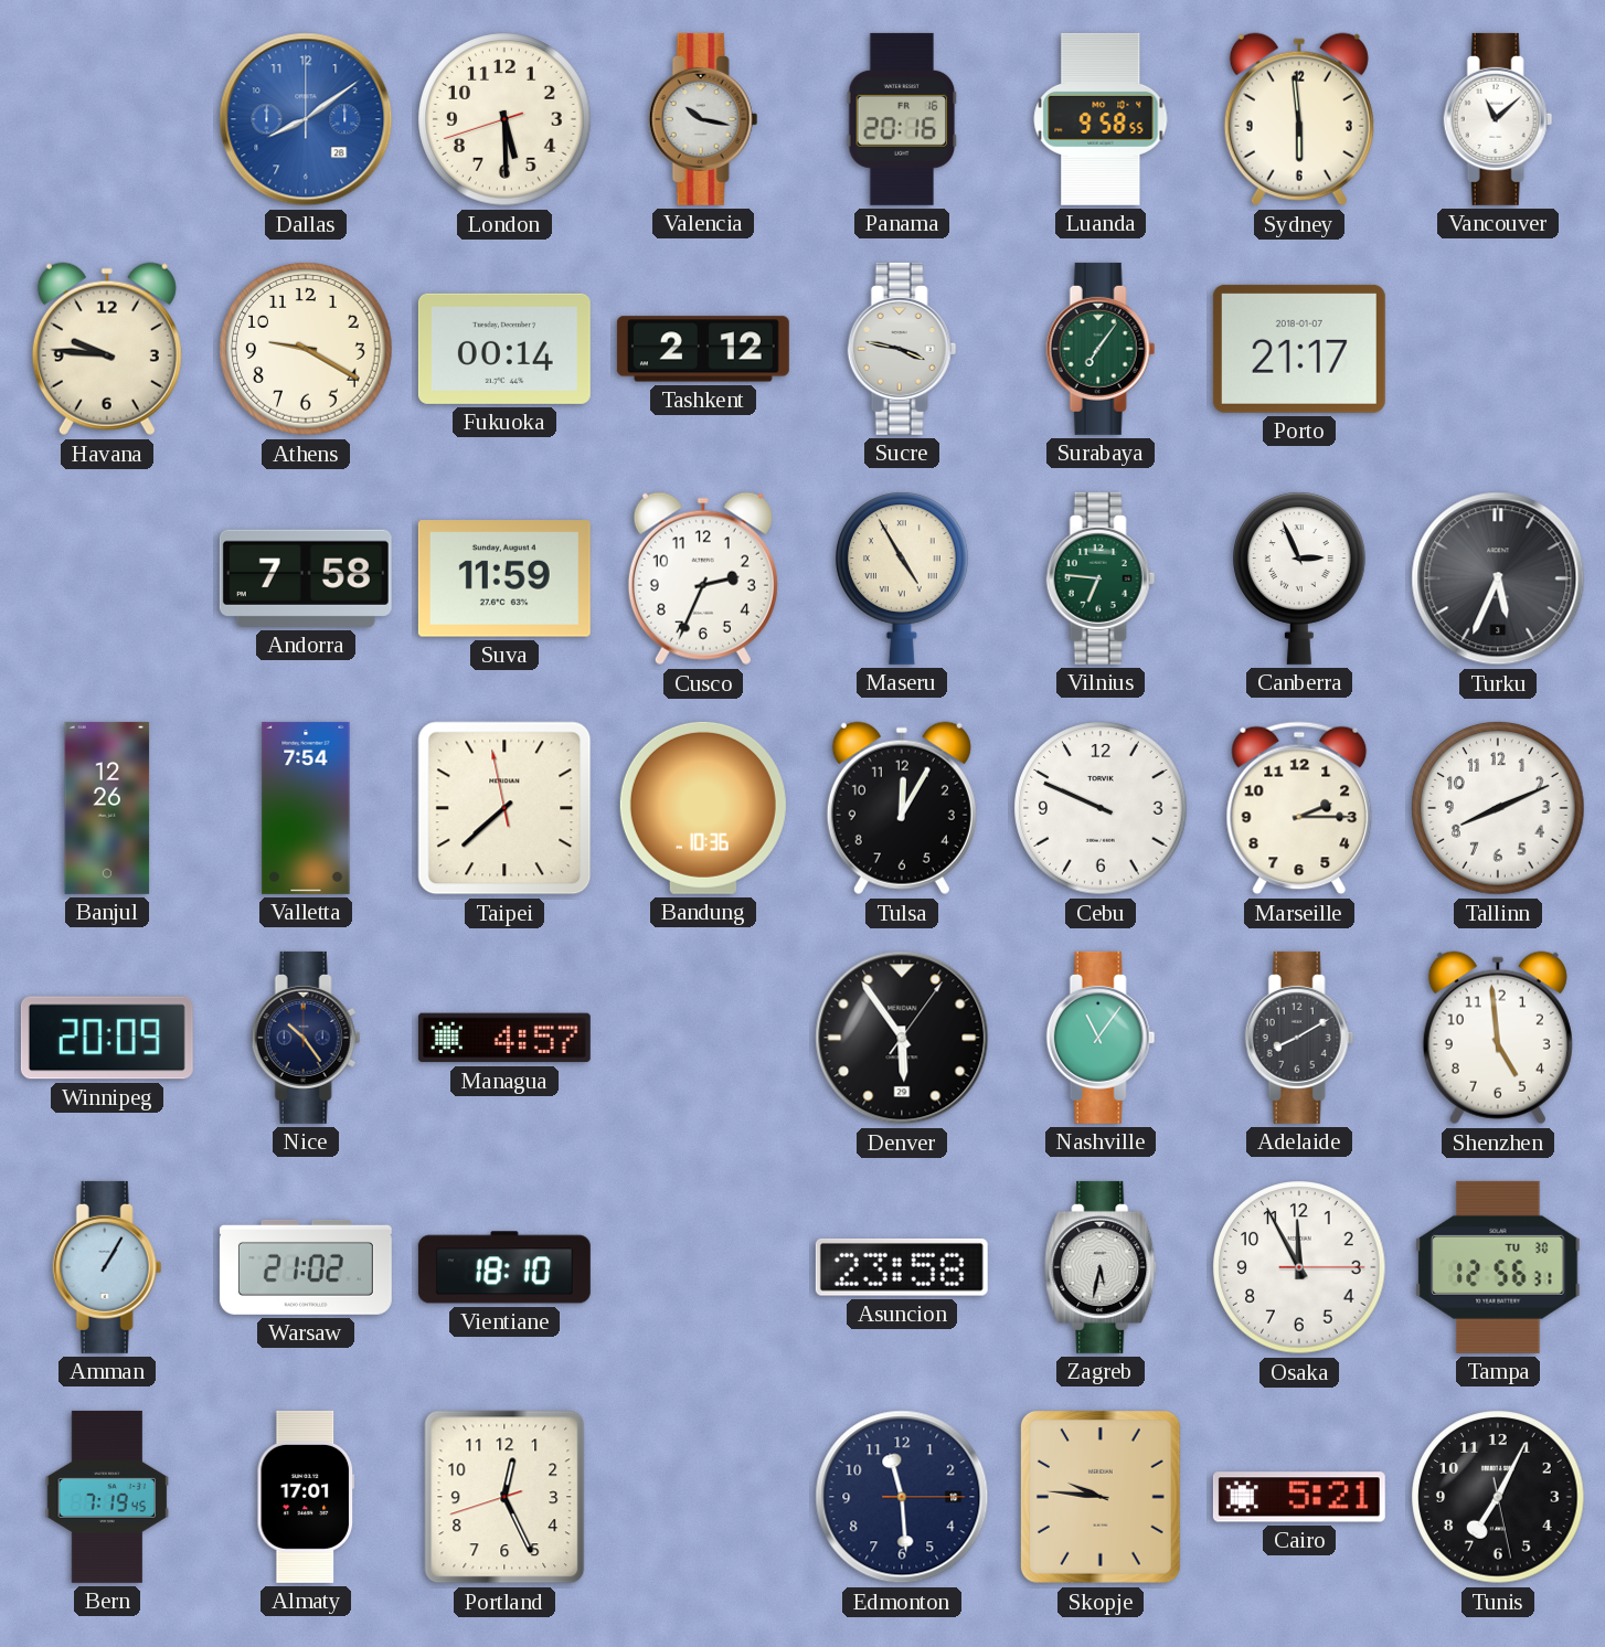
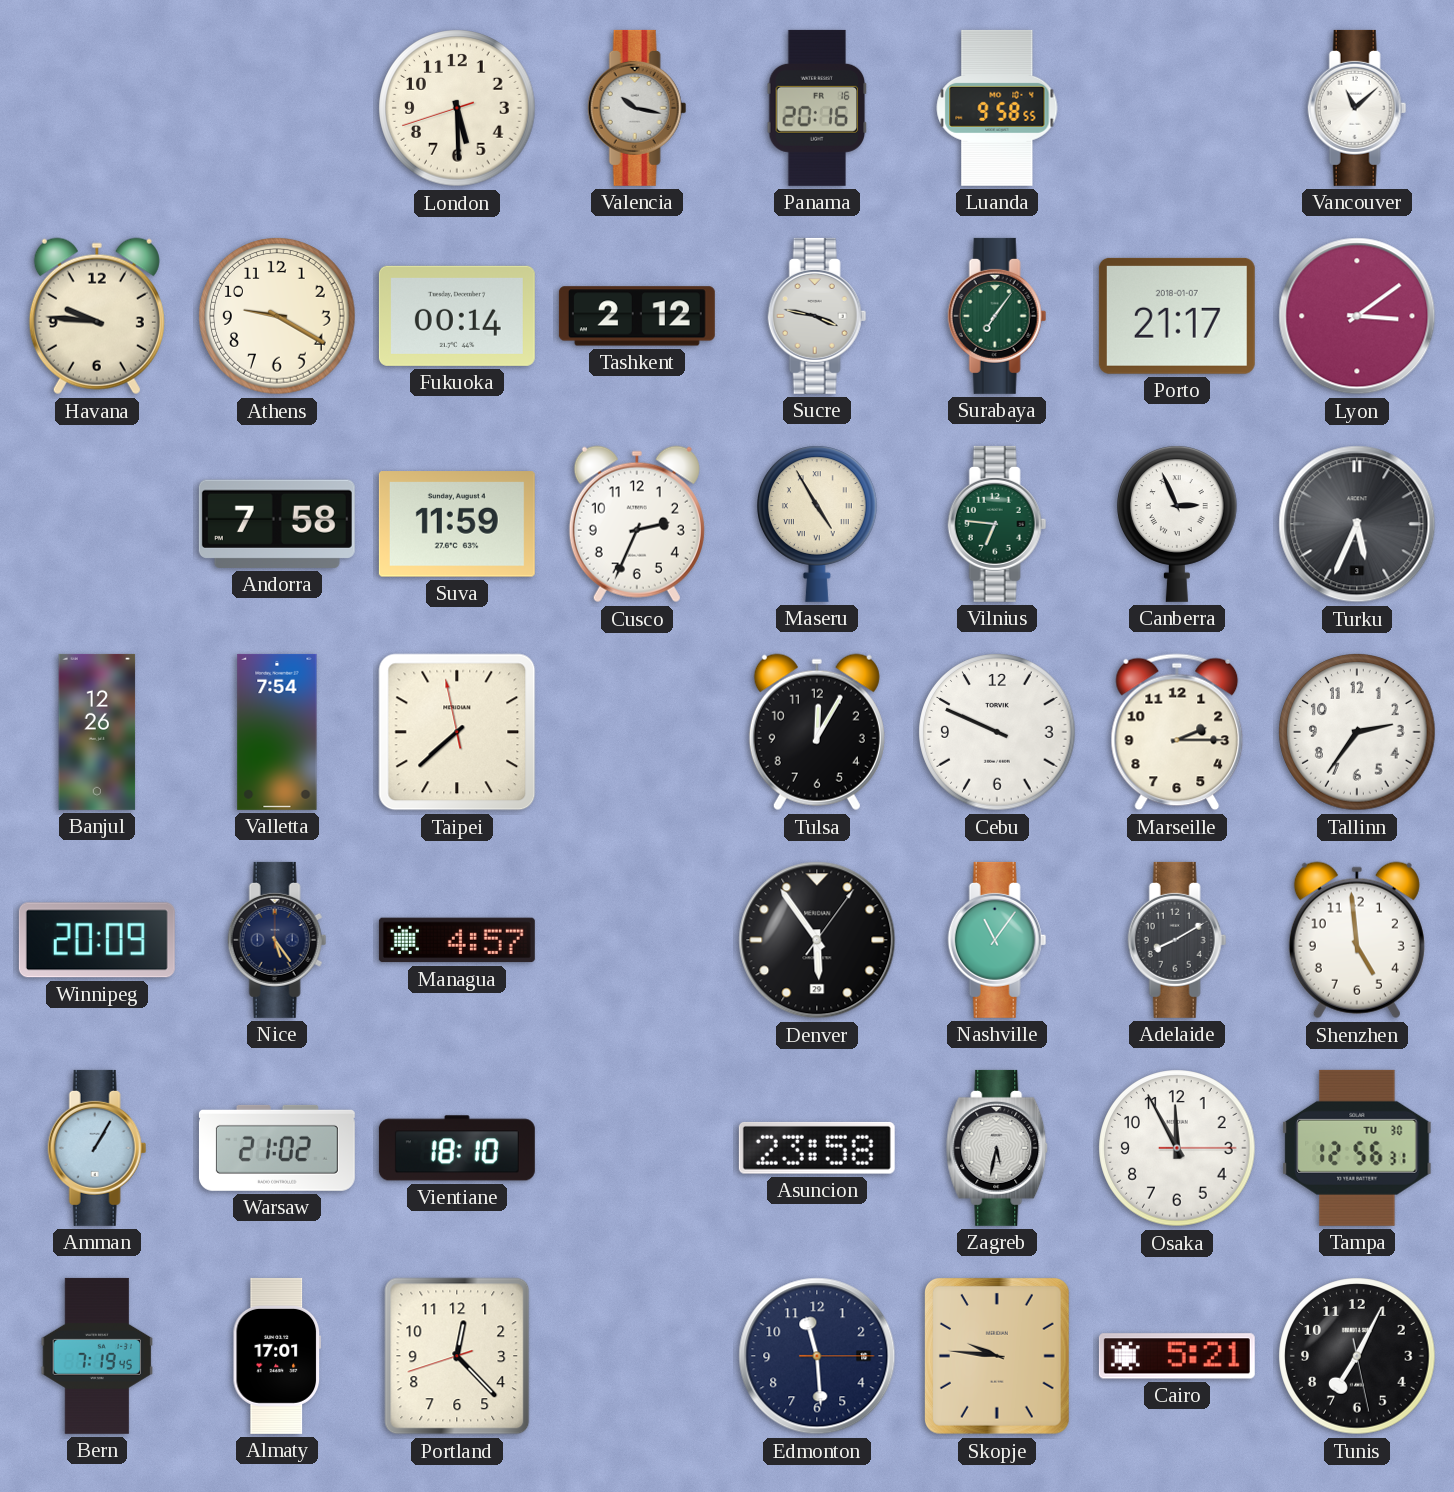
Dallas: 8:09 -> none
Sydney: 5:59 -> none
Lyon: none -> 3:09
Bandung: 10:36 -> none
Tallinn: 8:11 -> 2:36
Nice: 10:24 -> 5:24
Portland: 12:25 -> 12:22
